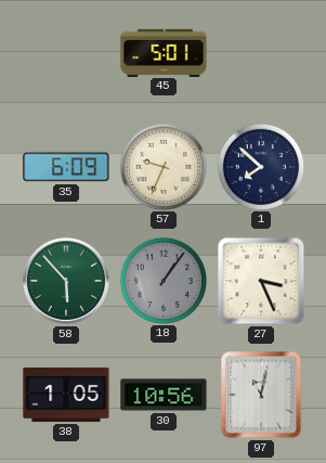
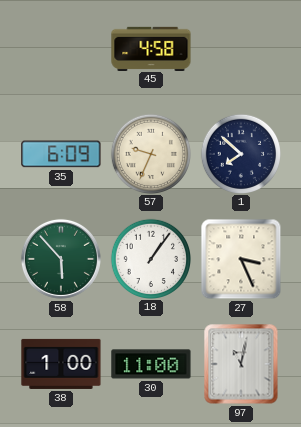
45: 5:01 -> 4:58
18 dial: grey -> white
38: 1:05 -> 1:00
30: 10:56 -> 11:00
